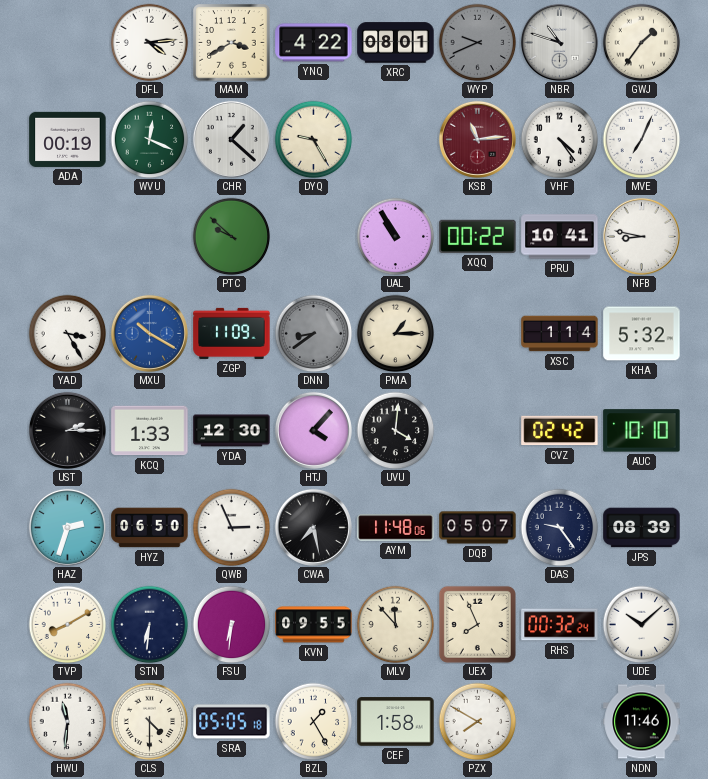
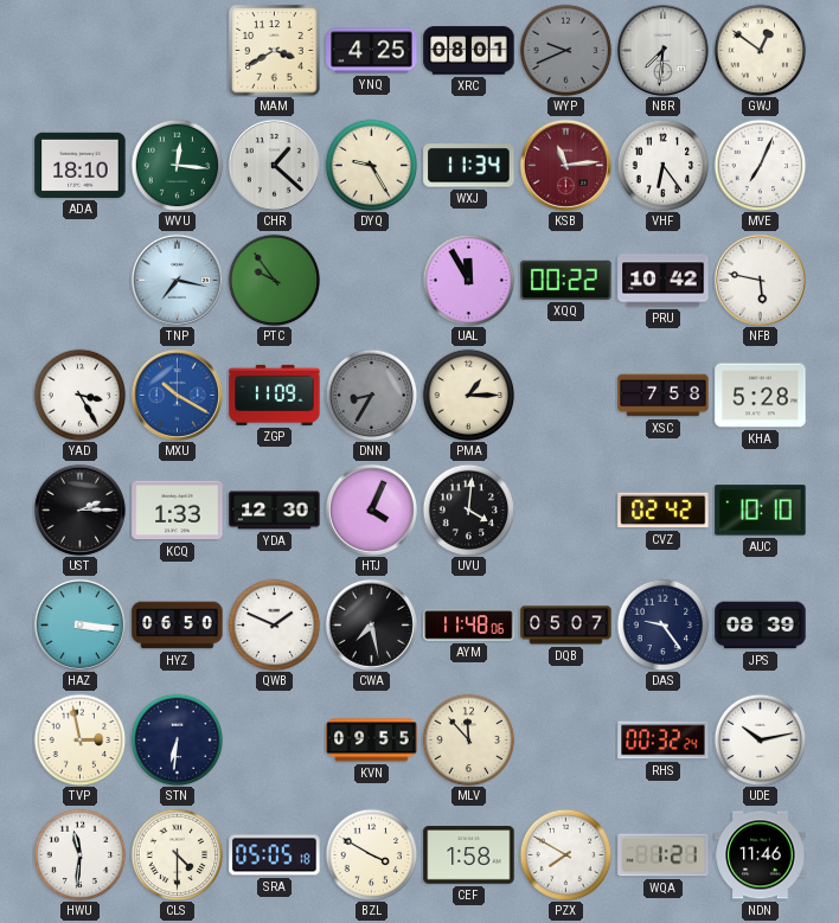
DFL: 4:14 -> none
YNQ: 4:22 -> 4:25
NBR: 10:48 -> 7:31
GWJ: 1:36 -> 12:51
ADA: 00:19 -> 18:10
WVU: 12:19 -> 12:16
WXJ: none -> 11:34
VHF: 4:24 -> 6:24
TNP: none -> 7:17
PTC: 9:52 -> 9:54
UAL: 10:55 -> 11:55
PRU: 10:41 -> 10:42
NFB: 8:47 -> 5:47
DNN: 8:39 -> 8:35
XSC: 1:14 -> 7:58
KHA: 5:32 -> 5:28
HTJ: 4:07 -> 4:04
HAZ: 2:33 -> 3:16
QWB: 2:56 -> 1:49
TVP: 8:10 -> 2:58
FSU: 6:31 -> none
UEX: 7:56 -> none
UDE: 10:08 -> 10:13
BZL: 1:25 -> 3:50
WQA: none -> 1:21
